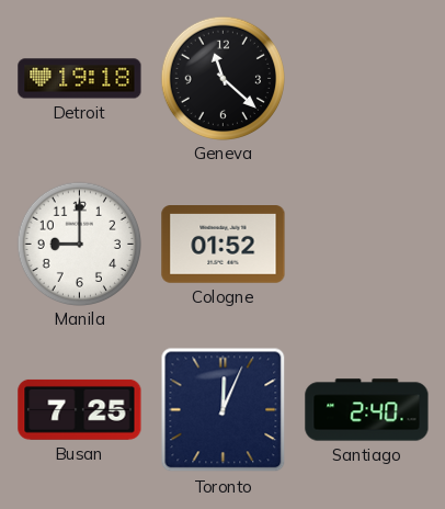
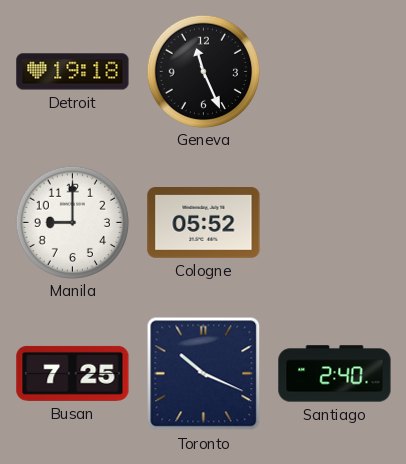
Geneva: 11:22 -> 11:26
Cologne: 01:52 -> 05:52
Toronto: 12:04 -> 10:19
